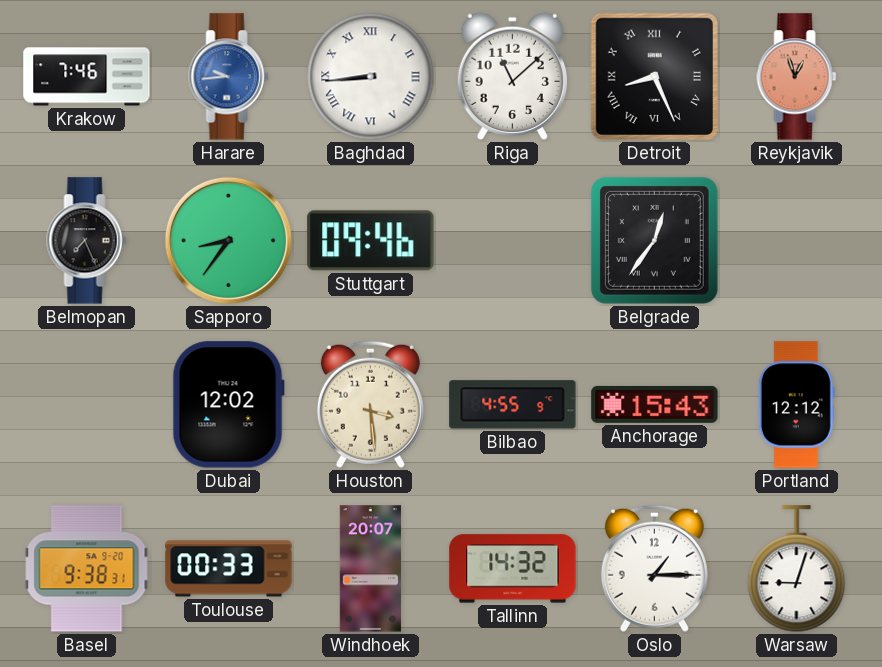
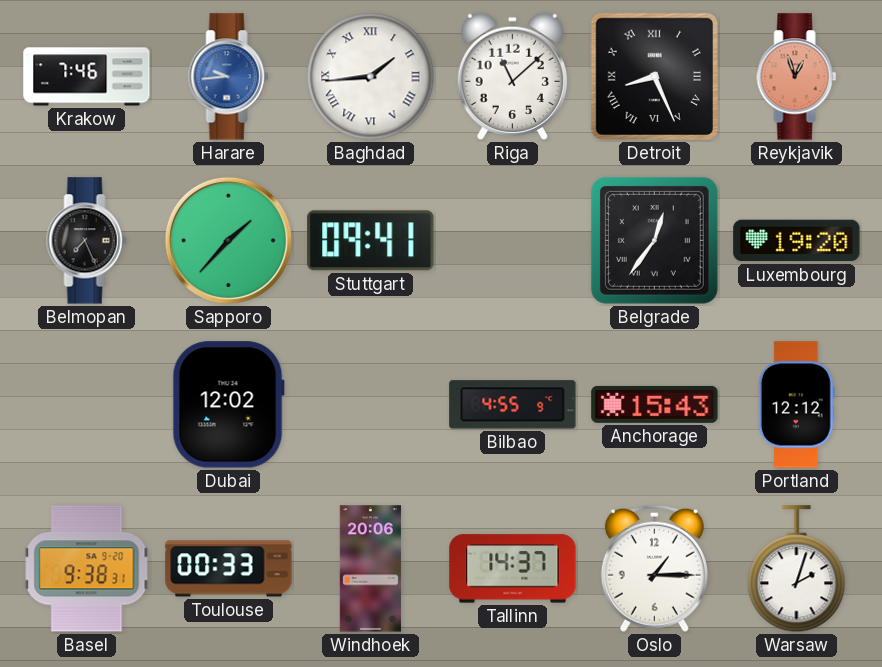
Baghdad: 8:44 -> 1:44
Sapporo: 8:36 -> 1:37
Stuttgart: 09:46 -> 09:41
Luxembourg: none -> 19:20
Houston: 3:29 -> none
Windhoek: 20:07 -> 20:06
Tallinn: 14:32 -> 14:37
Warsaw: 9:03 -> 2:03
